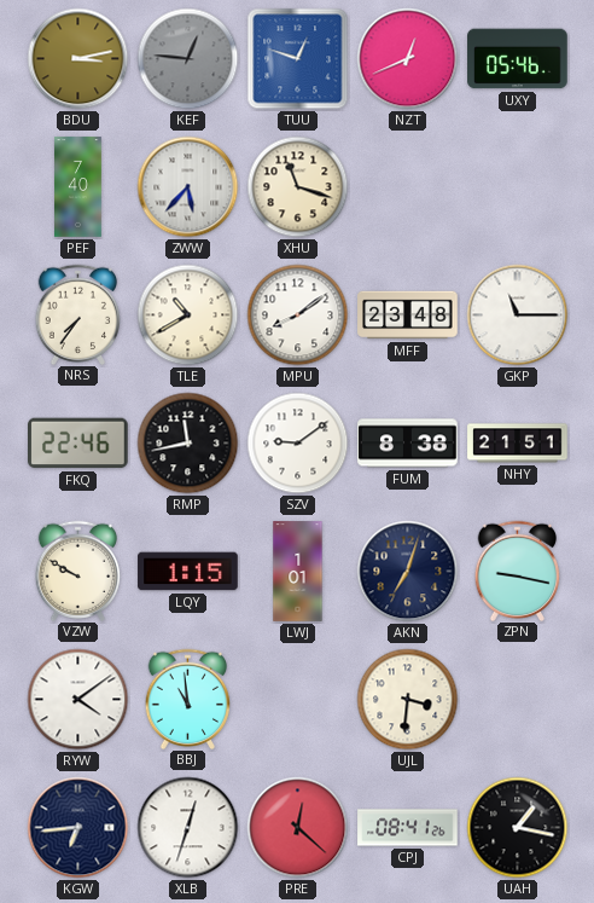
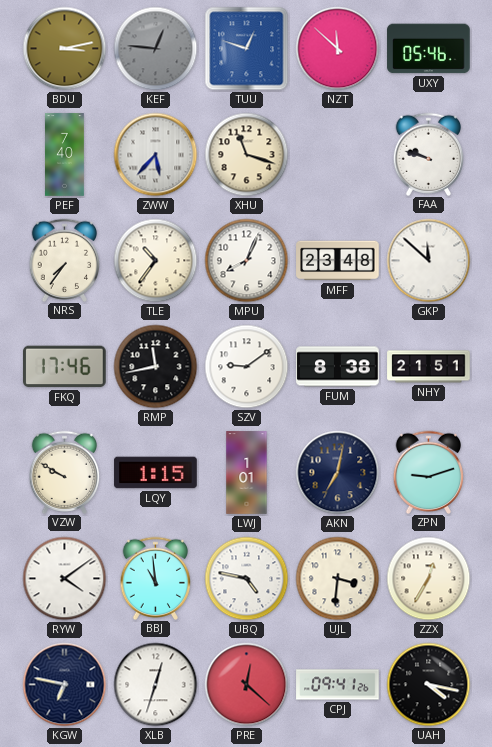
NZT: 12:41 -> 11:52
FAA: none -> 9:48
TLE: 10:40 -> 10:36
MPU: 8:09 -> 8:04
GKP: 11:15 -> 11:52
FKQ: 22:46 -> 17:46
AKN: 7:03 -> 7:02
ZPN: 9:17 -> 9:12
UBQ: none -> 4:47
ZZX: none -> 12:35
KGW: 6:44 -> 6:47
CPJ: 08:41 -> 09:41
UAH: 1:17 -> 4:17
